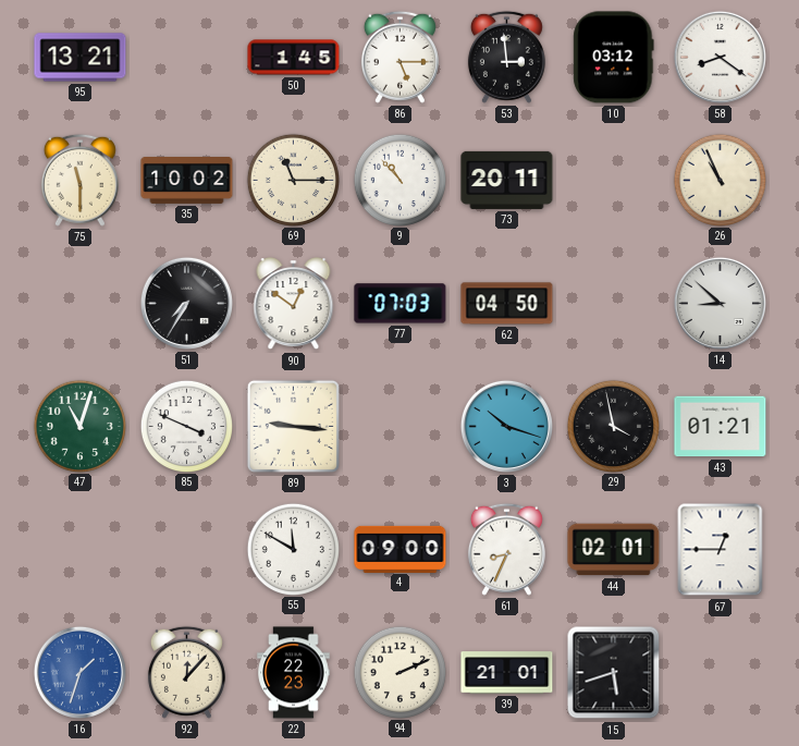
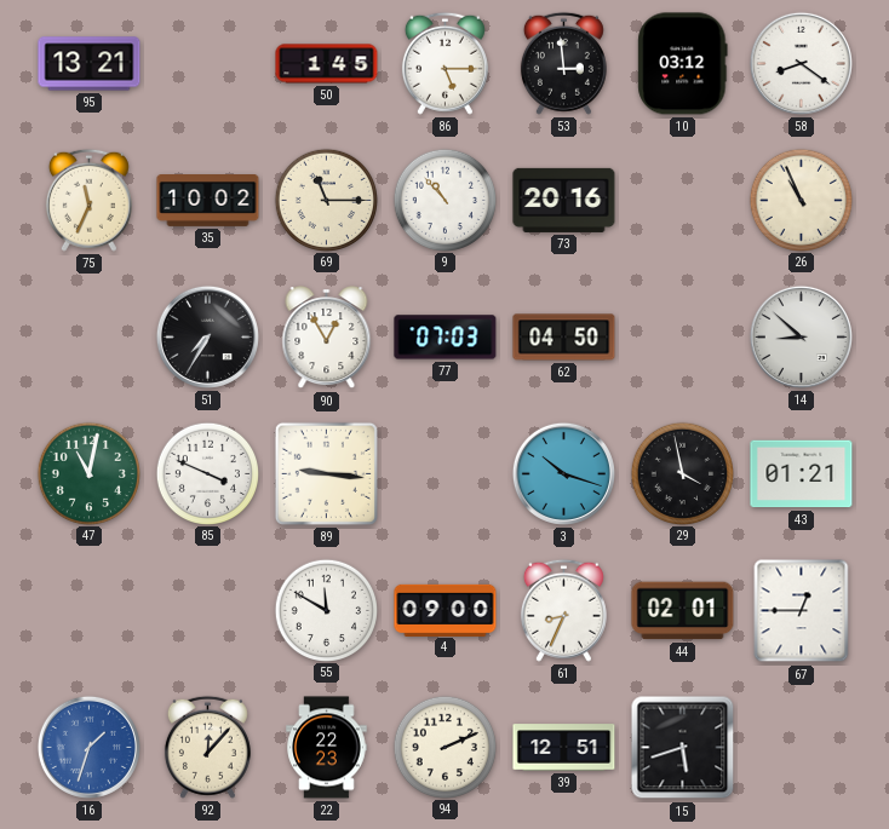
75: 11:30 -> 11:34
73: 20:11 -> 20:16
90: 12:51 -> 12:55
47: 11:03 -> 11:02
39: 21:01 -> 12:51
